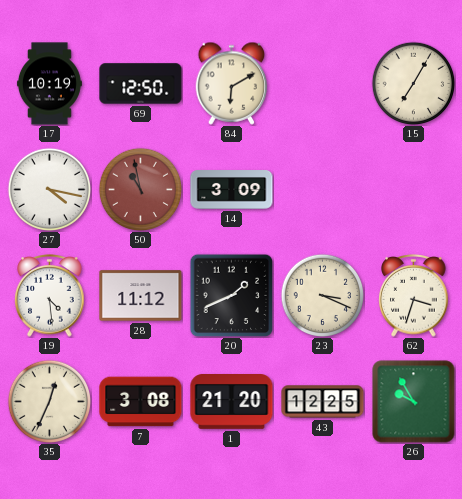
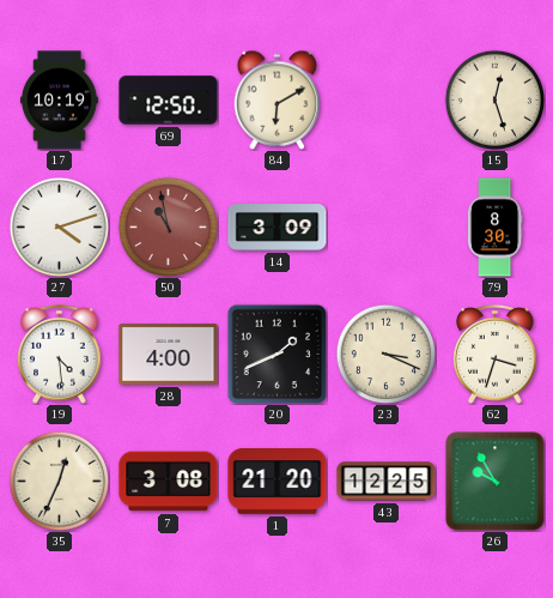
15: 7:05 -> 12:27
27: 4:17 -> 4:12
79: none -> 8:30
28: 11:12 -> 4:00
